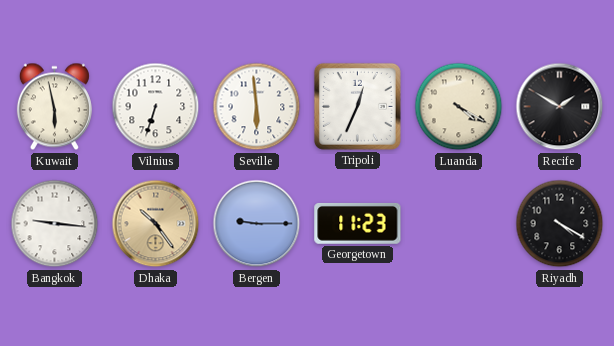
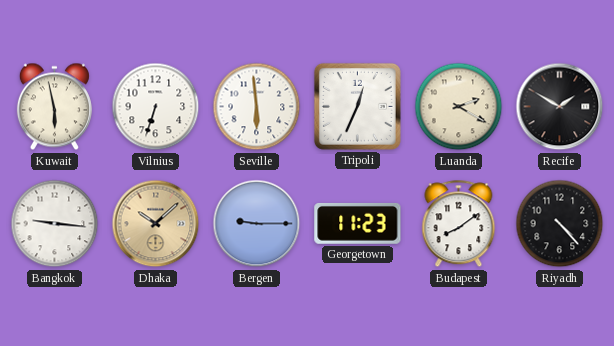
Luanda: 4:20 -> 2:20
Dhaka: 10:24 -> 10:08
Budapest: none -> 8:09
Riyadh: 4:20 -> 4:23
